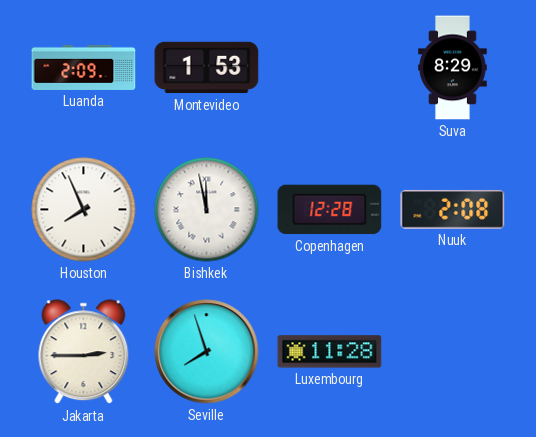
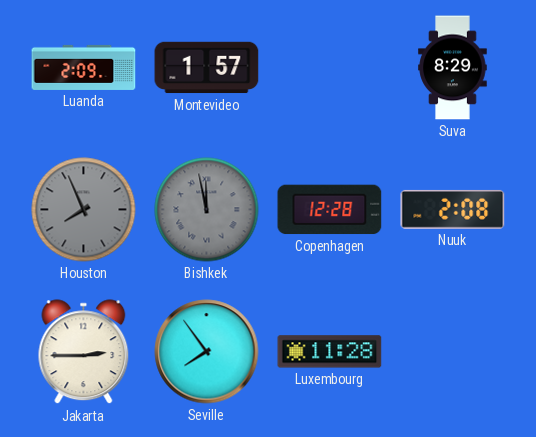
Montevideo: 1:53 -> 1:57
Houston dial: white -> grey
Bishkek dial: white -> grey
Seville: 7:57 -> 7:54
